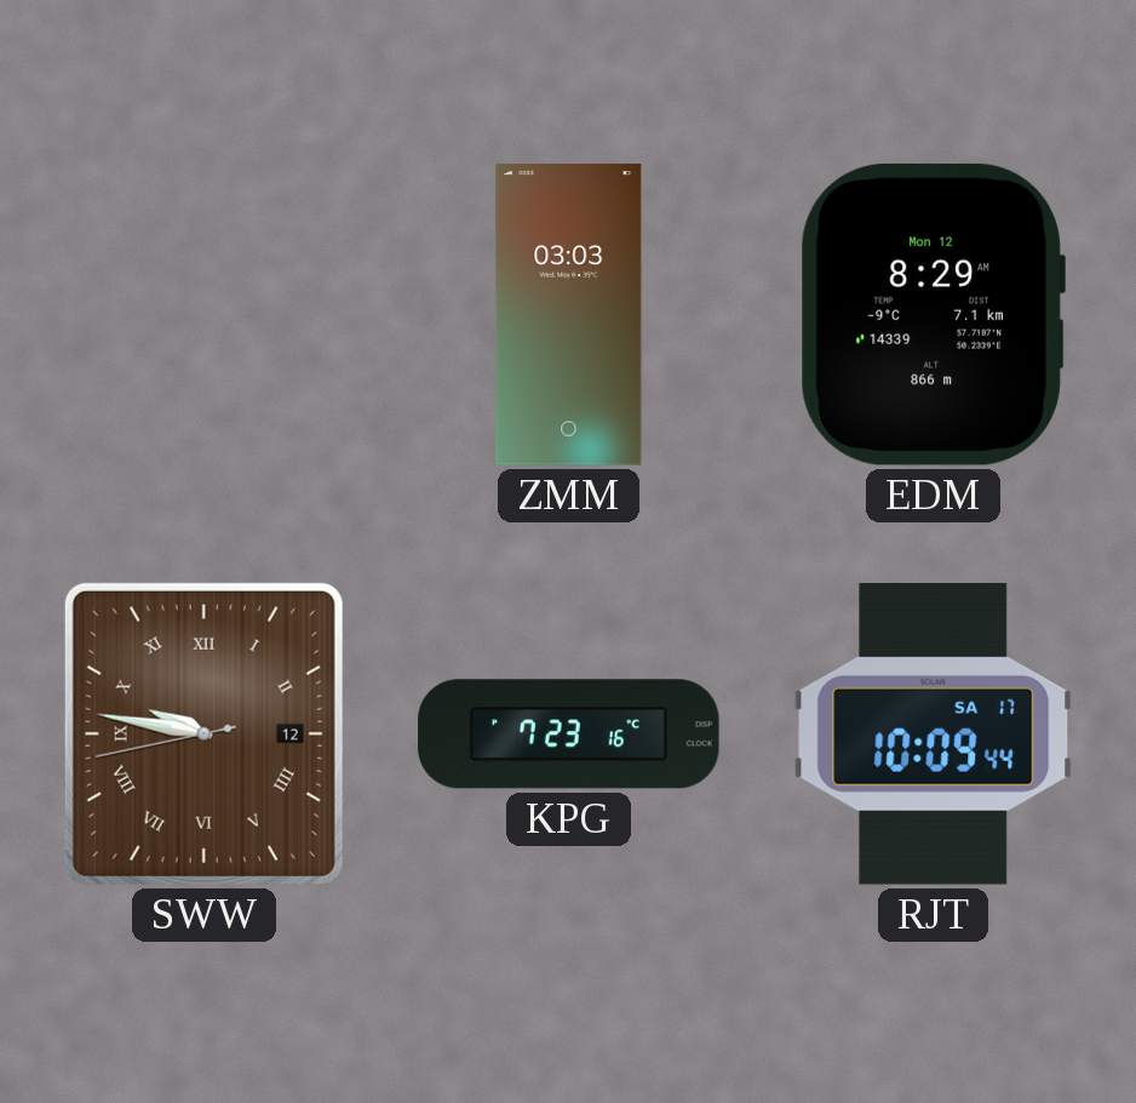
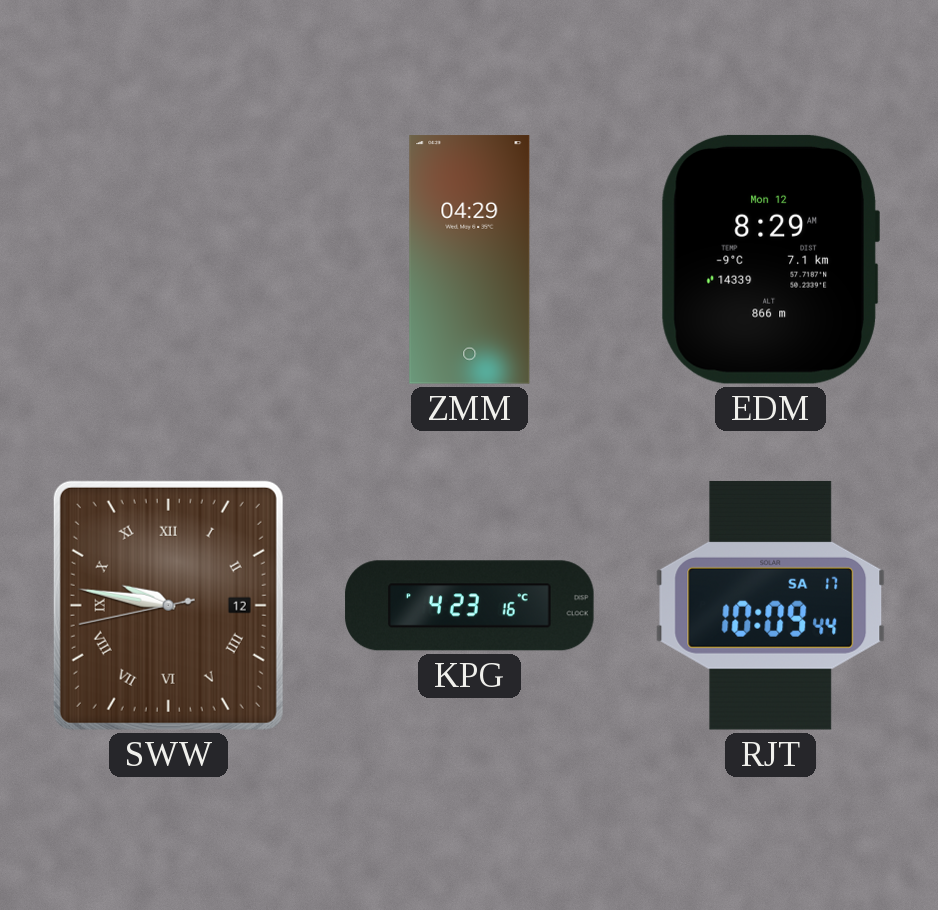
ZMM: 03:03 -> 04:29
KPG: 7:23 -> 4:23
